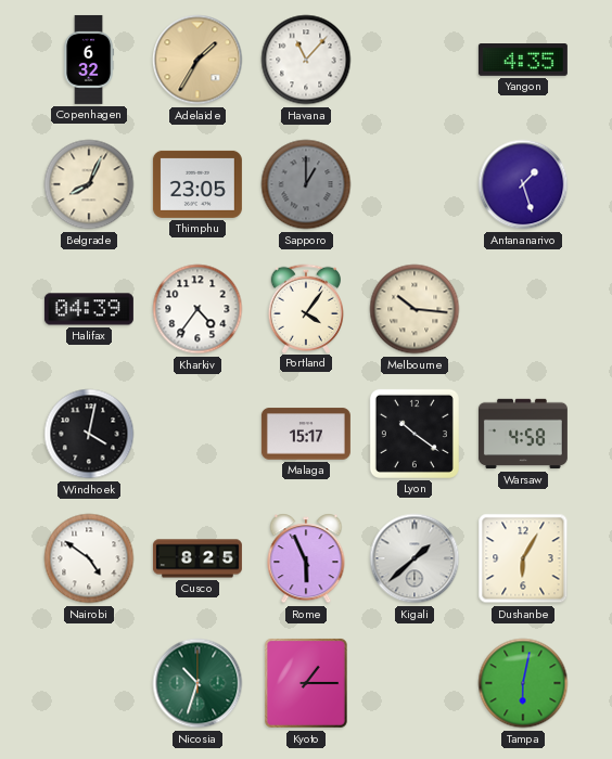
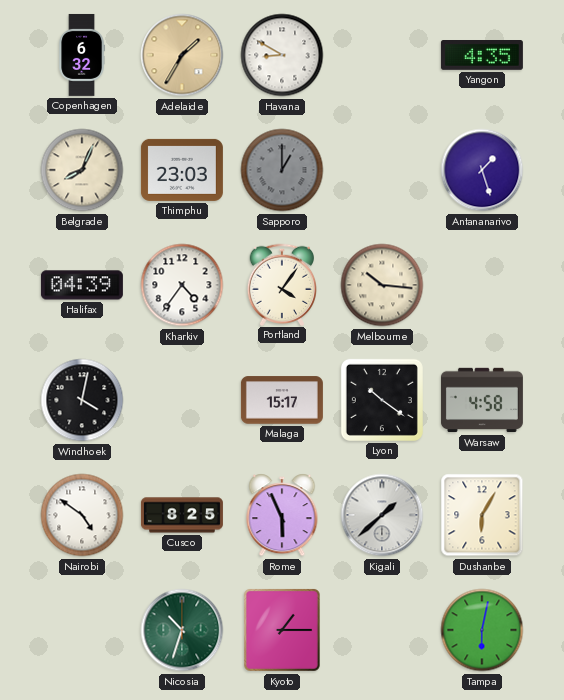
Havana: 11:07 -> 8:50
Thimphu: 23:05 -> 23:03
